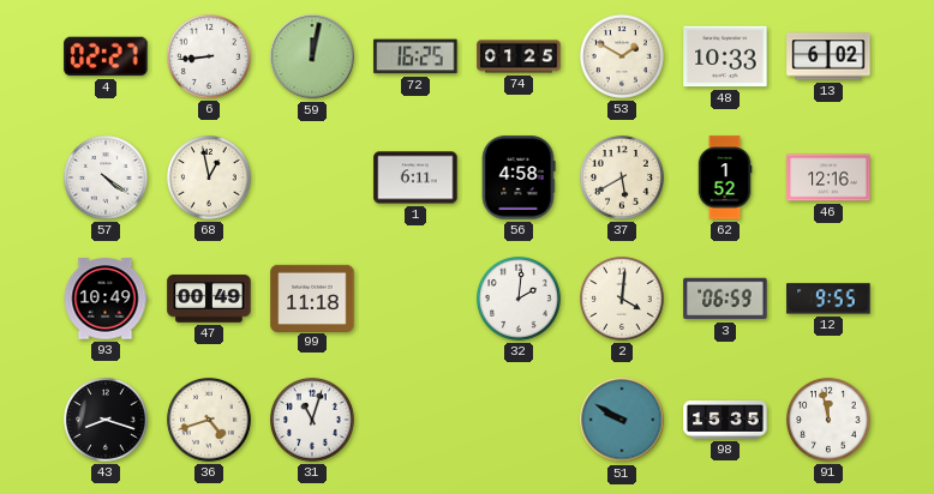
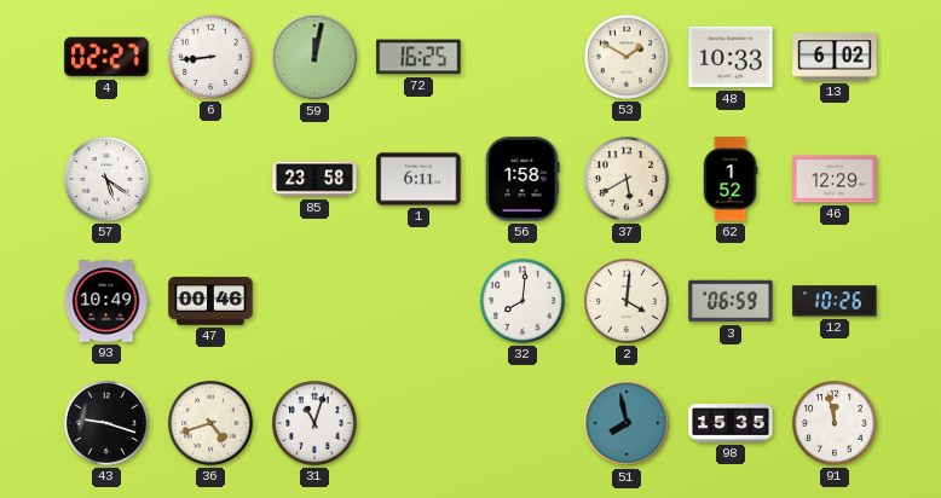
74: 01:25 -> none
57: 4:21 -> 5:21
68: 12:58 -> none
85: none -> 23:58
56: 4:58 -> 1:58
46: 12:16 -> 12:29
47: 00:49 -> 00:46
99: 11:18 -> none
32: 2:01 -> 8:01
12: 9:55 -> 10:26
43: 8:18 -> 9:18
51: 9:50 -> 7:58
